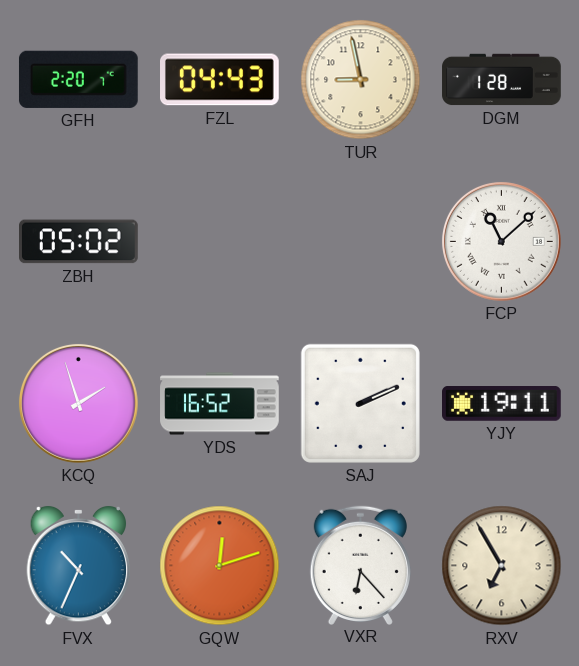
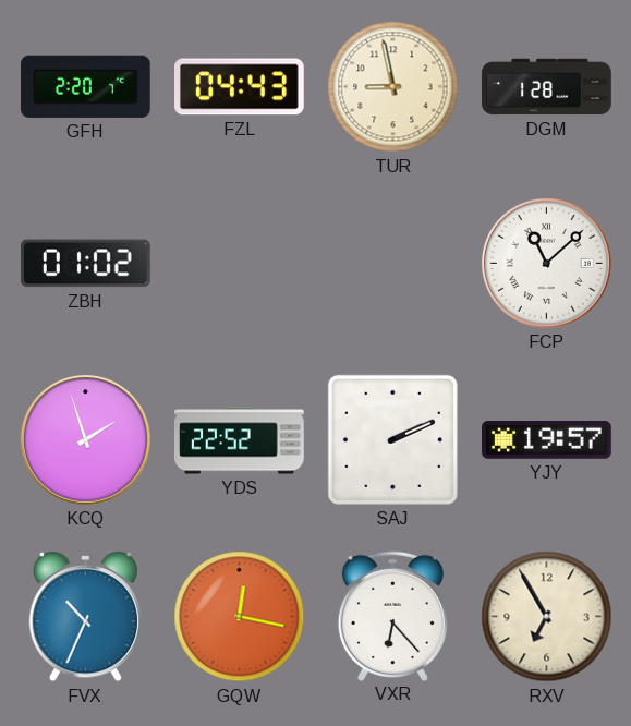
ZBH: 05:02 -> 01:02
YDS: 16:52 -> 22:52
YJY: 19:11 -> 19:57
GQW: 12:12 -> 12:17
